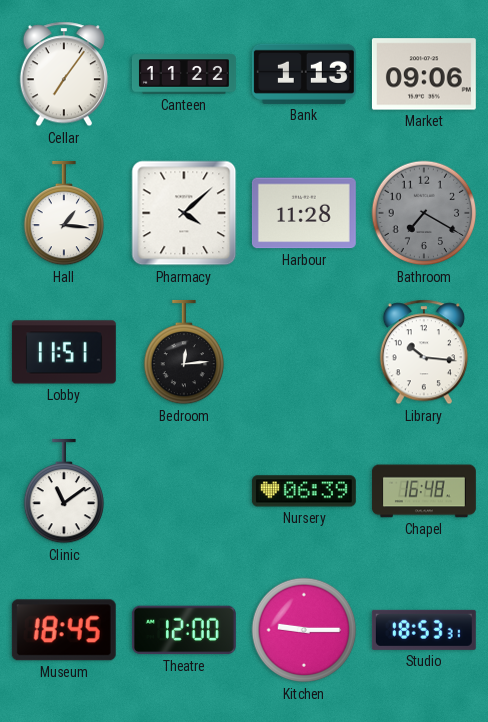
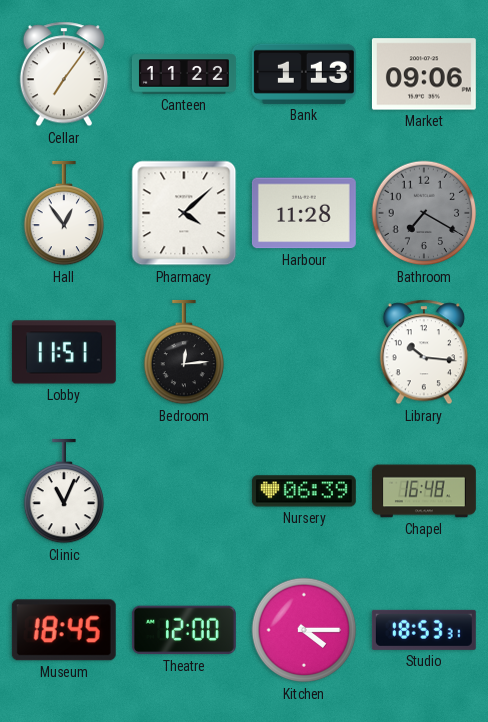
Hall: 1:16 -> 12:54
Clinic: 11:09 -> 11:04
Kitchen: 9:15 -> 4:15
